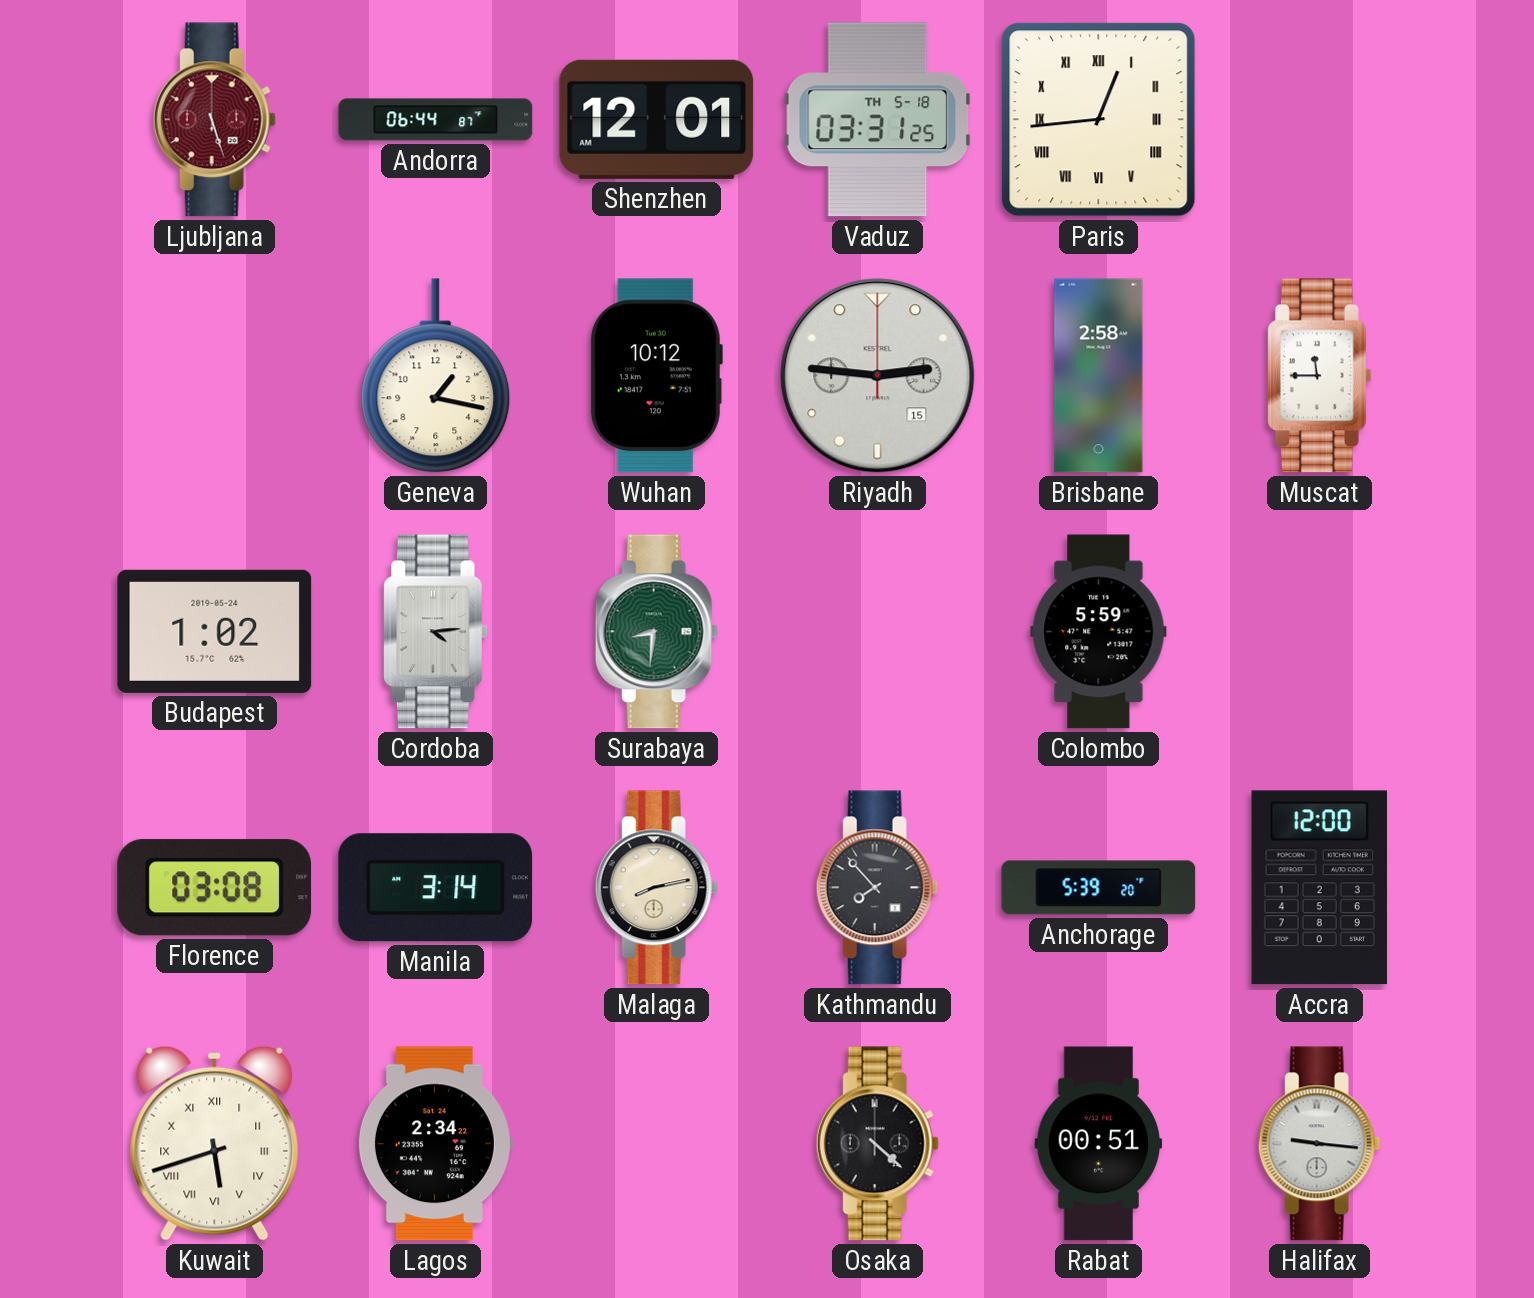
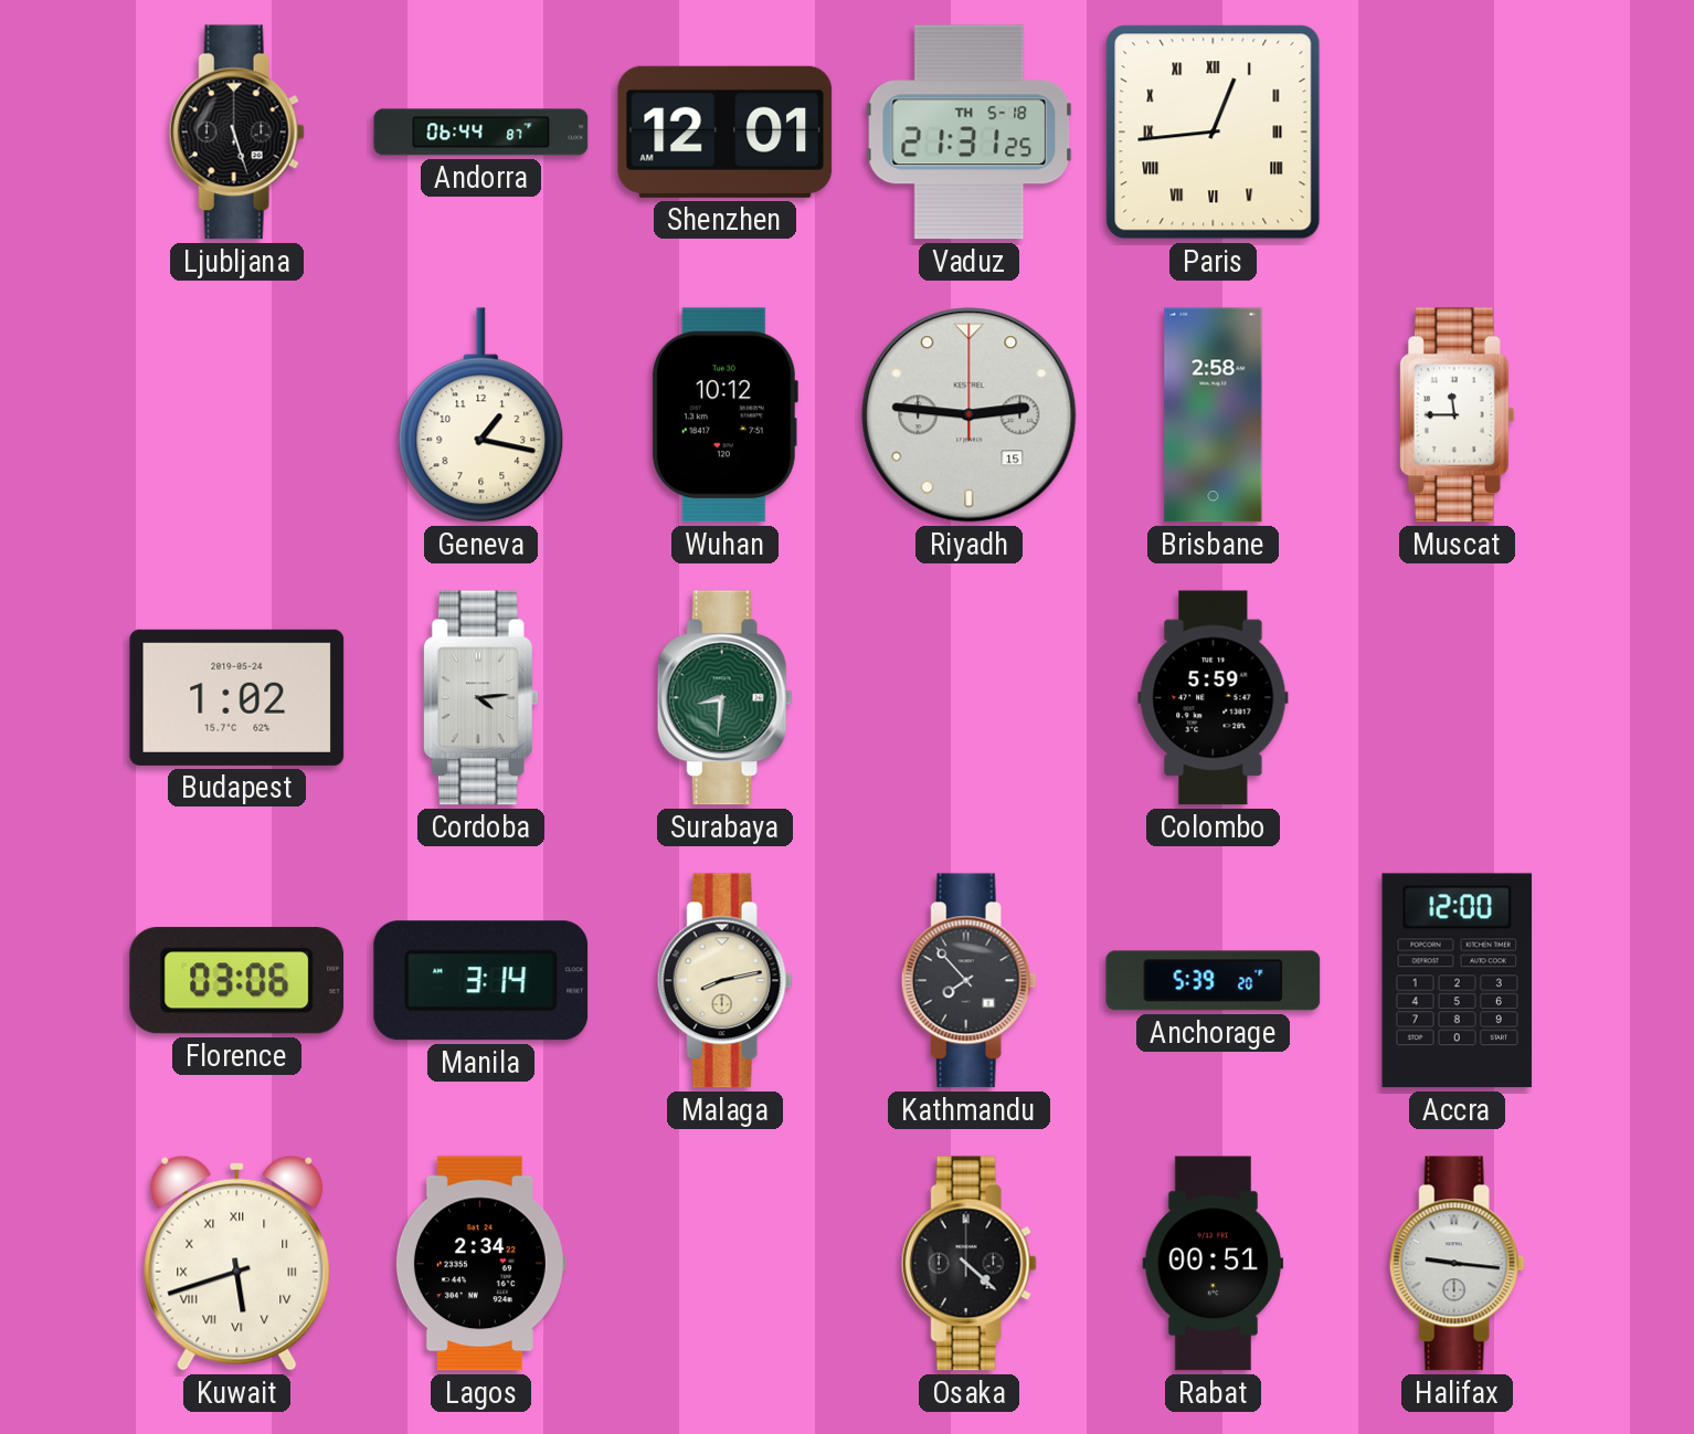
Ljubljana dial: burgundy -> black
Vaduz: 03:31 -> 21:31
Florence: 03:08 -> 03:06
